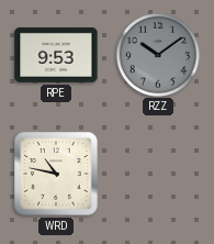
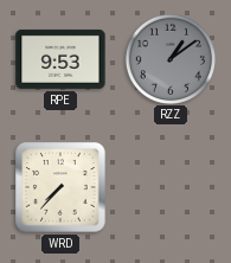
RZZ: 10:09 -> 1:09
WRD: 10:47 -> 7:37
